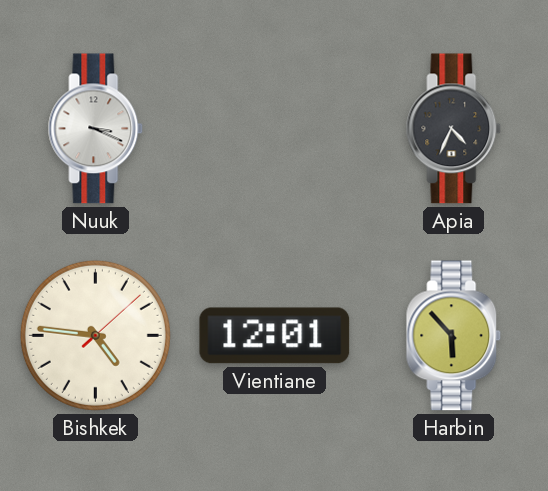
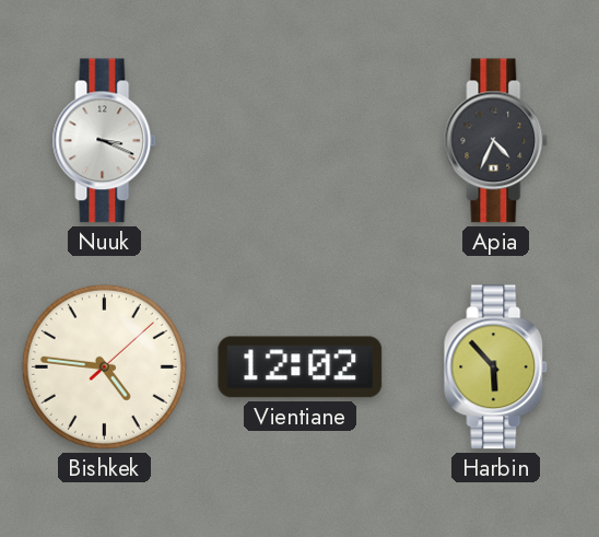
Vientiane: 12:01 -> 12:02
